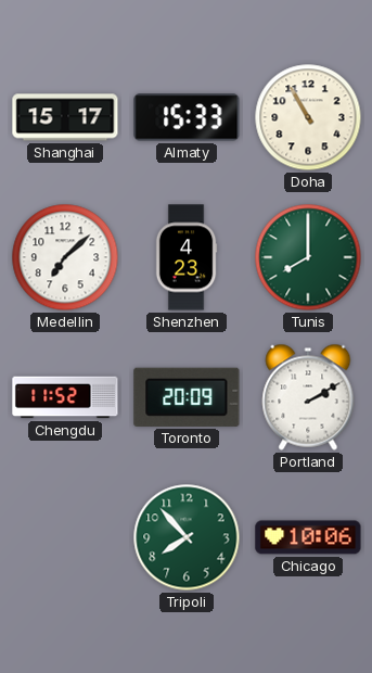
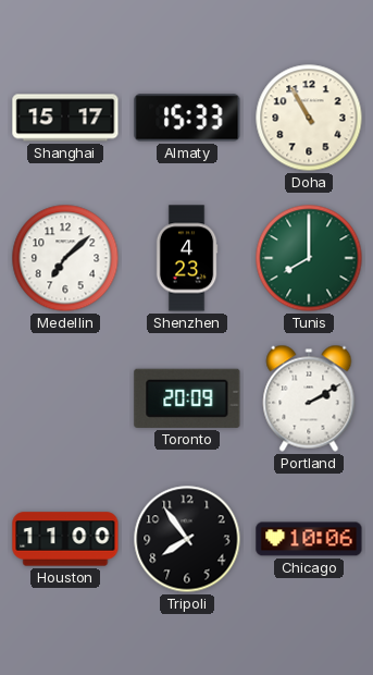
Chengdu: 11:52 -> none
Houston: none -> 11:00
Tripoli: 7:53 -> 7:54
Tripoli dial: green -> black
